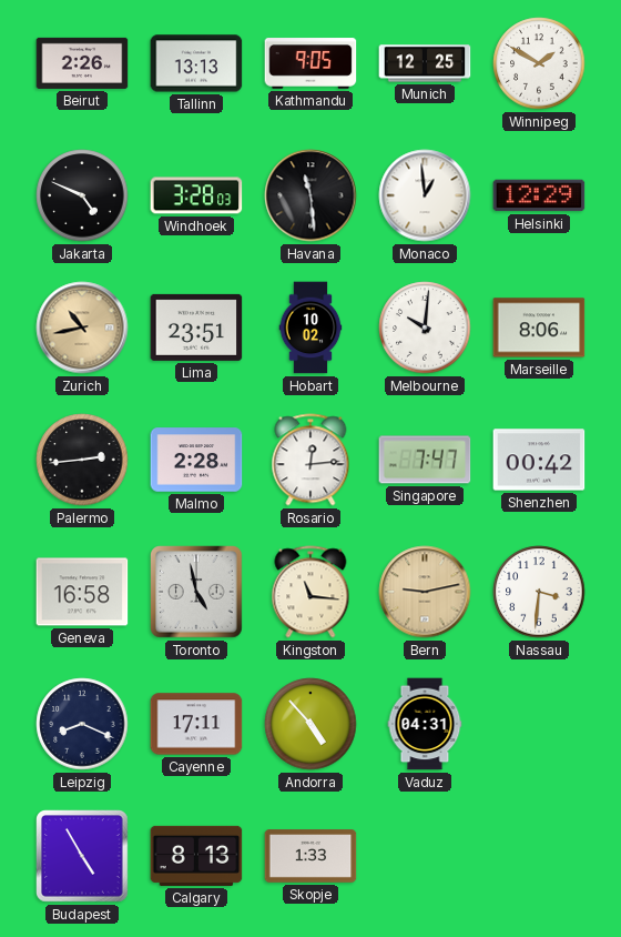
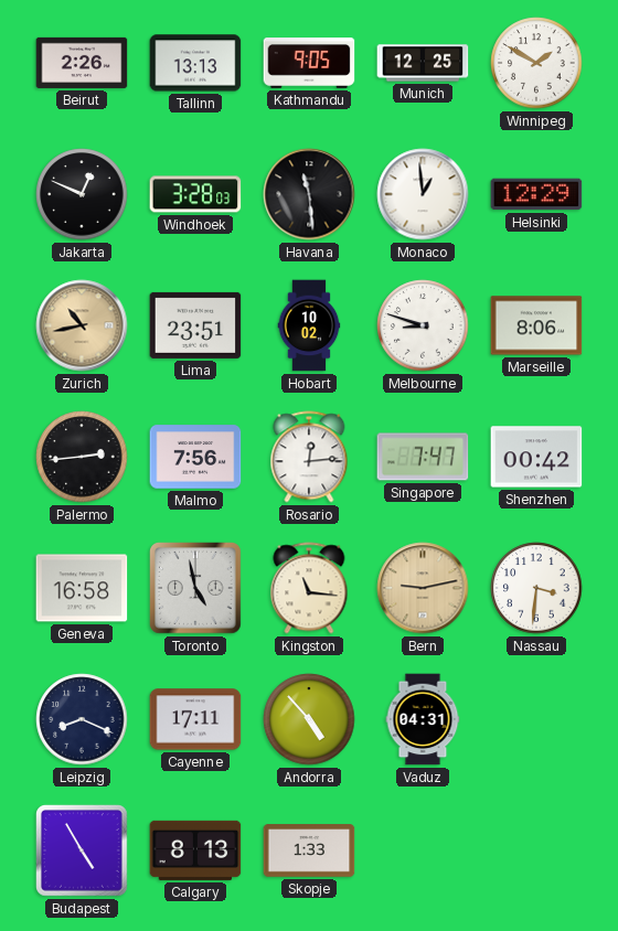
Jakarta: 4:49 -> 12:49
Melbourne: 10:01 -> 8:48
Malmo: 2:28 -> 7:56
